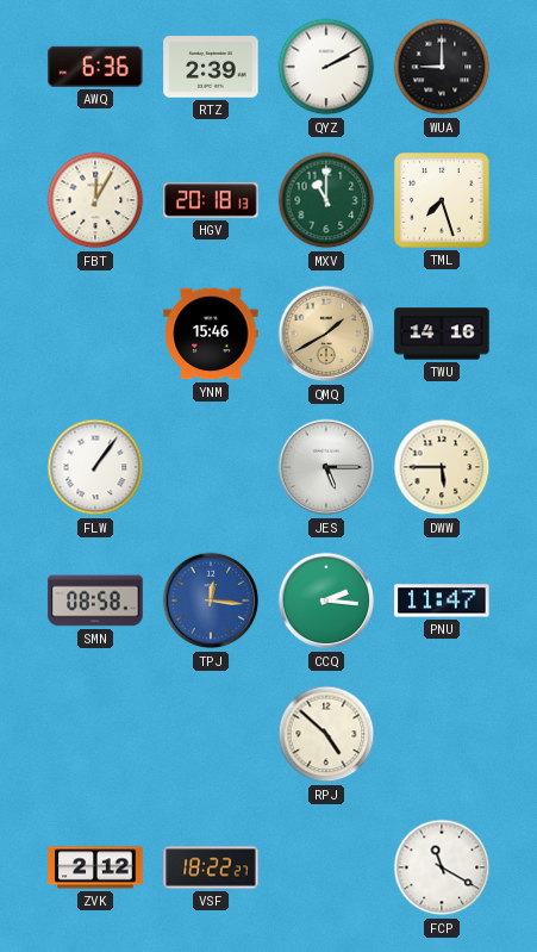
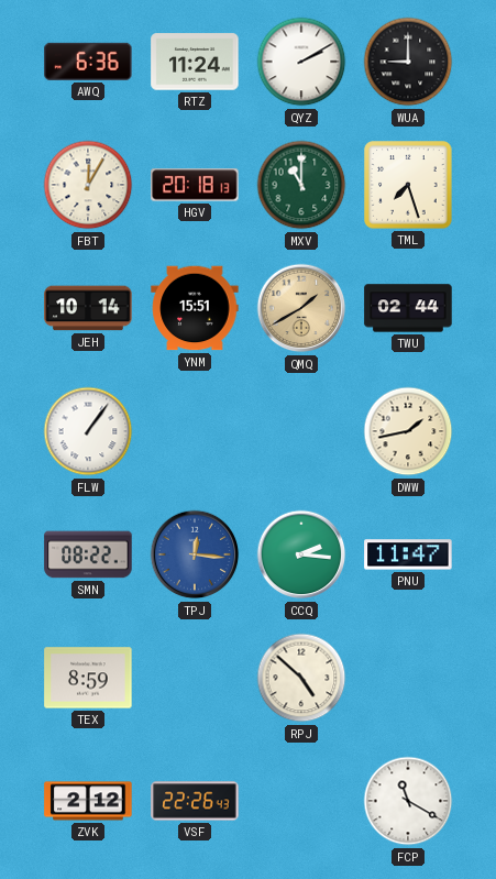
RTZ: 2:39 -> 11:24
JEH: none -> 10:14
YNM: 15:46 -> 15:51
TWU: 14:16 -> 02:44
JES: 5:15 -> none
DWW: 5:45 -> 1:43
SMN: 08:58 -> 08:22
TEX: none -> 8:59
VSF: 18:22 -> 22:26
